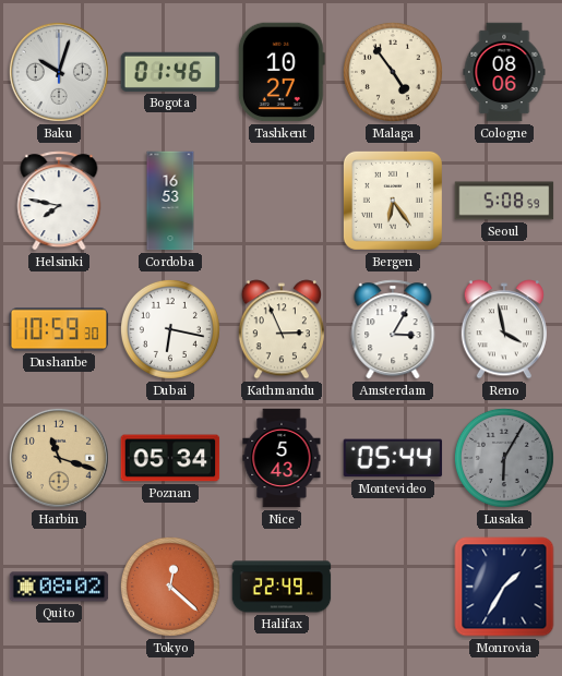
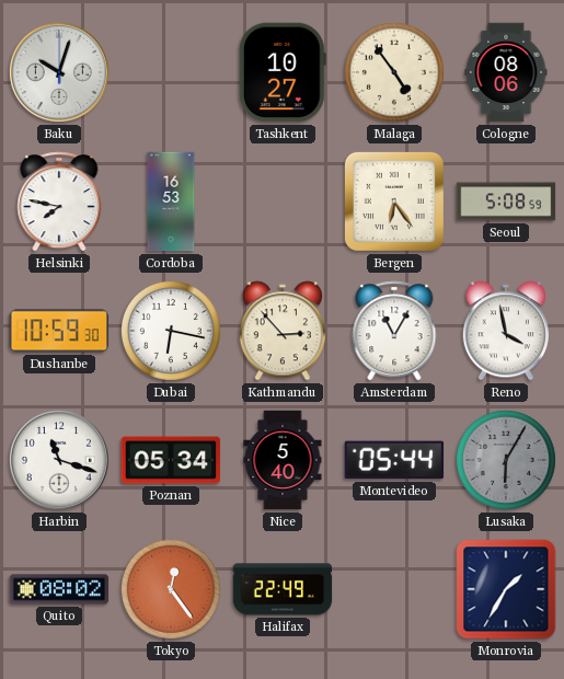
Bogota: 01:46 -> none
Kathmandu: 2:56 -> 2:53
Amsterdam: 3:05 -> 11:05
Harbin dial: champagne -> white
Nice: 5:43 -> 5:40
Tokyo: 12:22 -> 12:24
